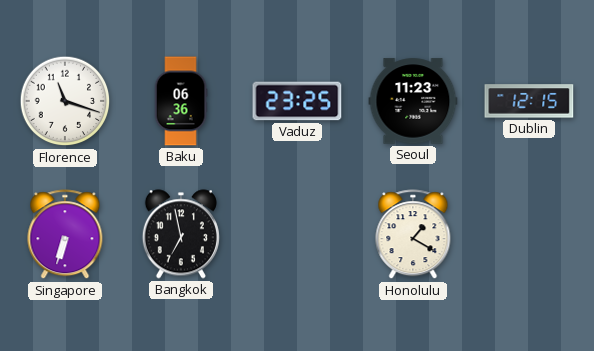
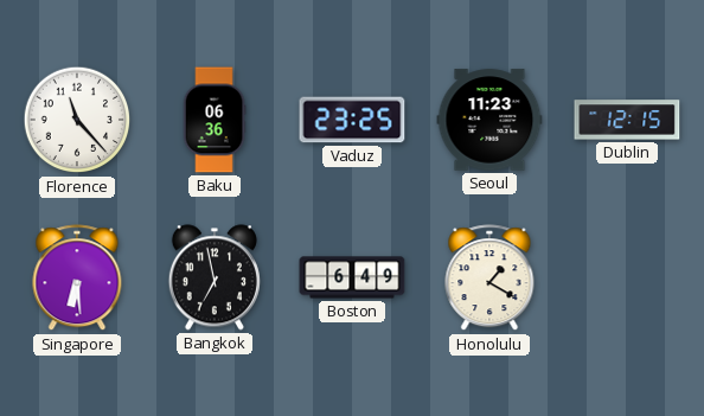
Florence: 11:18 -> 11:23
Singapore: 6:33 -> 6:29
Boston: none -> 6:49
